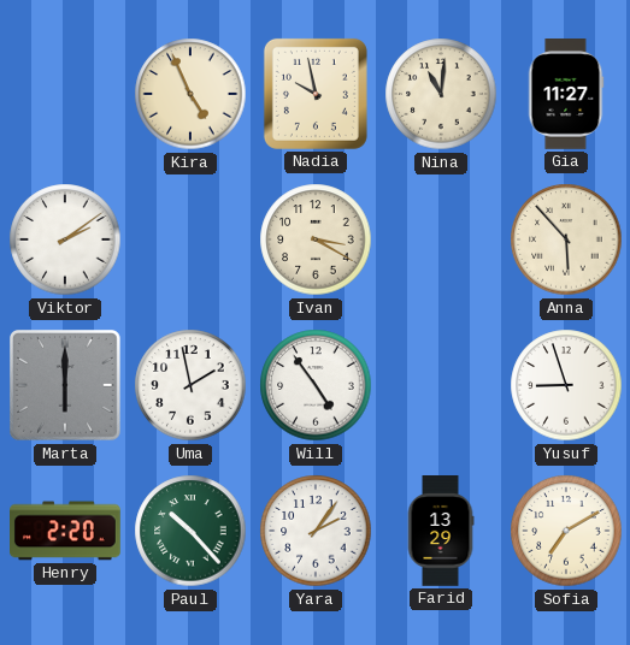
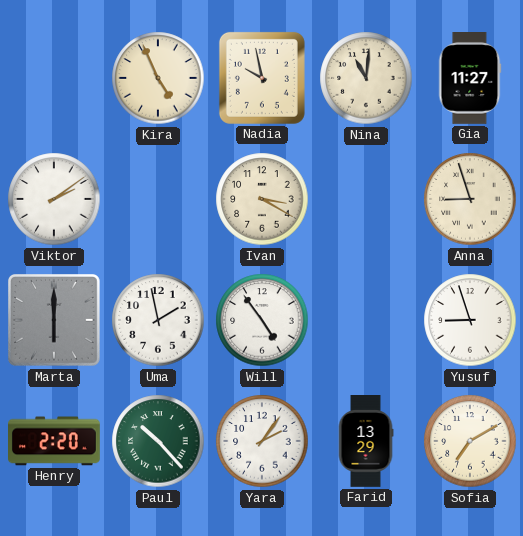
Anna: 5:53 -> 8:57
